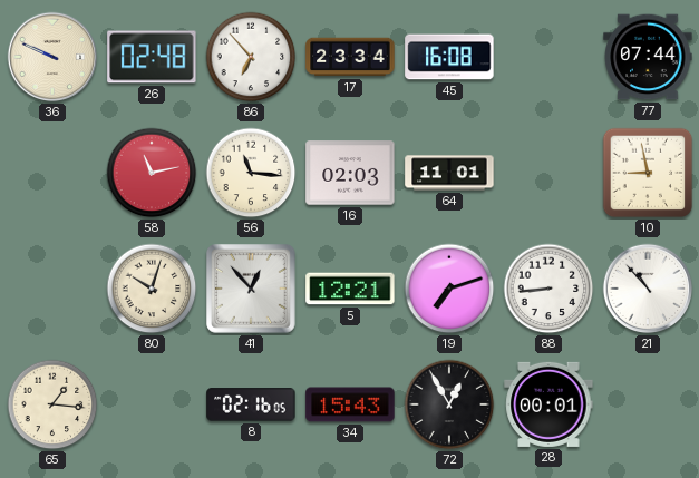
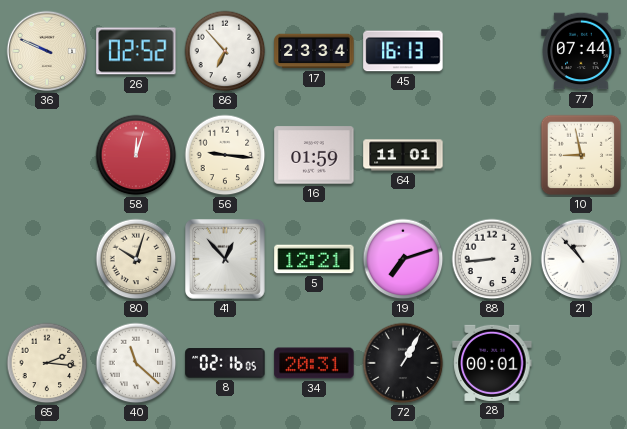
26: 02:48 -> 02:52
45: 16:08 -> 16:13
58: 11:13 -> 12:03
56: 11:16 -> 9:16
16: 02:03 -> 01:59
65: 1:16 -> 2:16
40: none -> 11:22
34: 15:43 -> 20:31
72: 12:55 -> 1:05
